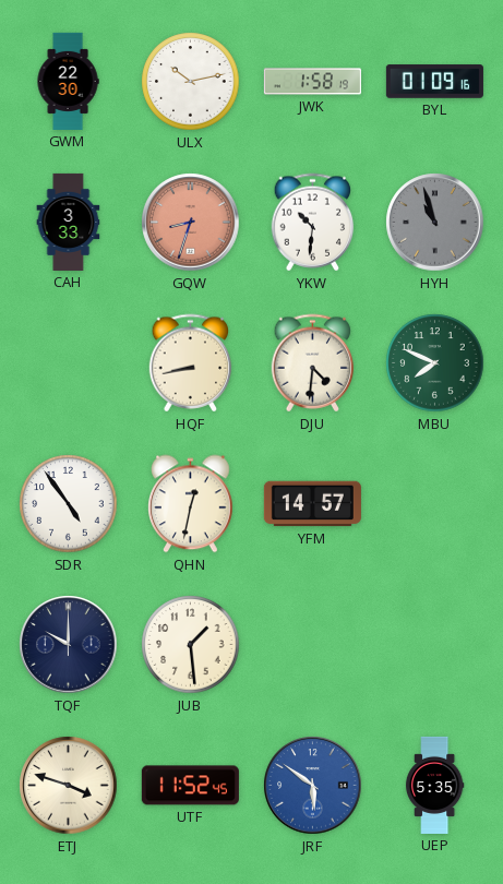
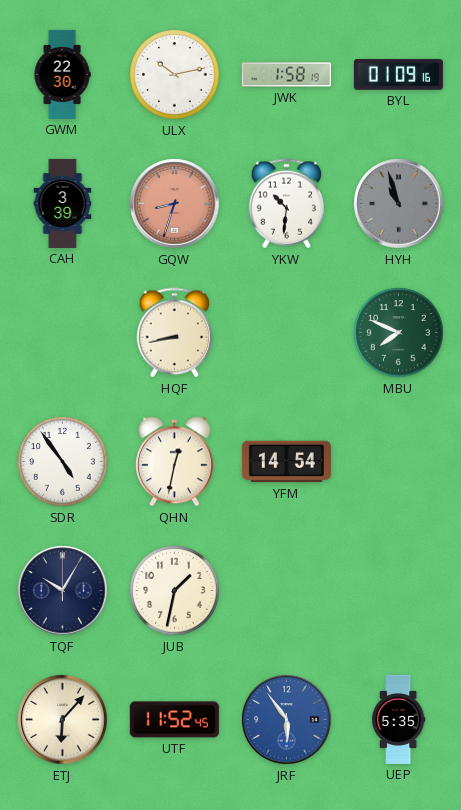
CAH: 3:33 -> 3:39
DJU: 4:31 -> none
YFM: 14:57 -> 14:54
TQF: 10:00 -> 10:05
JUB: 1:29 -> 1:32
ETJ: 3:48 -> 6:07
JRF: 5:51 -> 5:54
